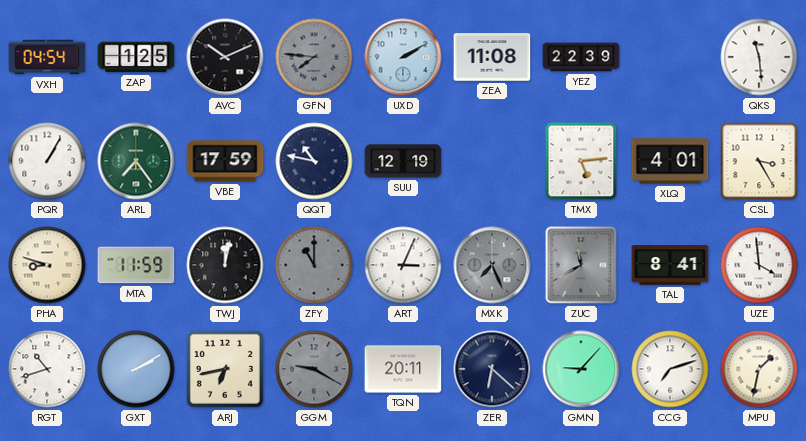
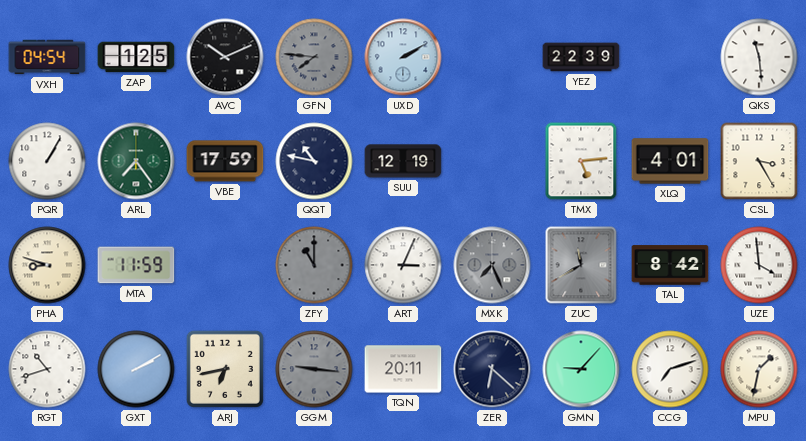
ZEA: 11:08 -> none
TWJ: 12:02 -> none
TAL: 8:41 -> 8:42
GGM: 9:20 -> 9:16
